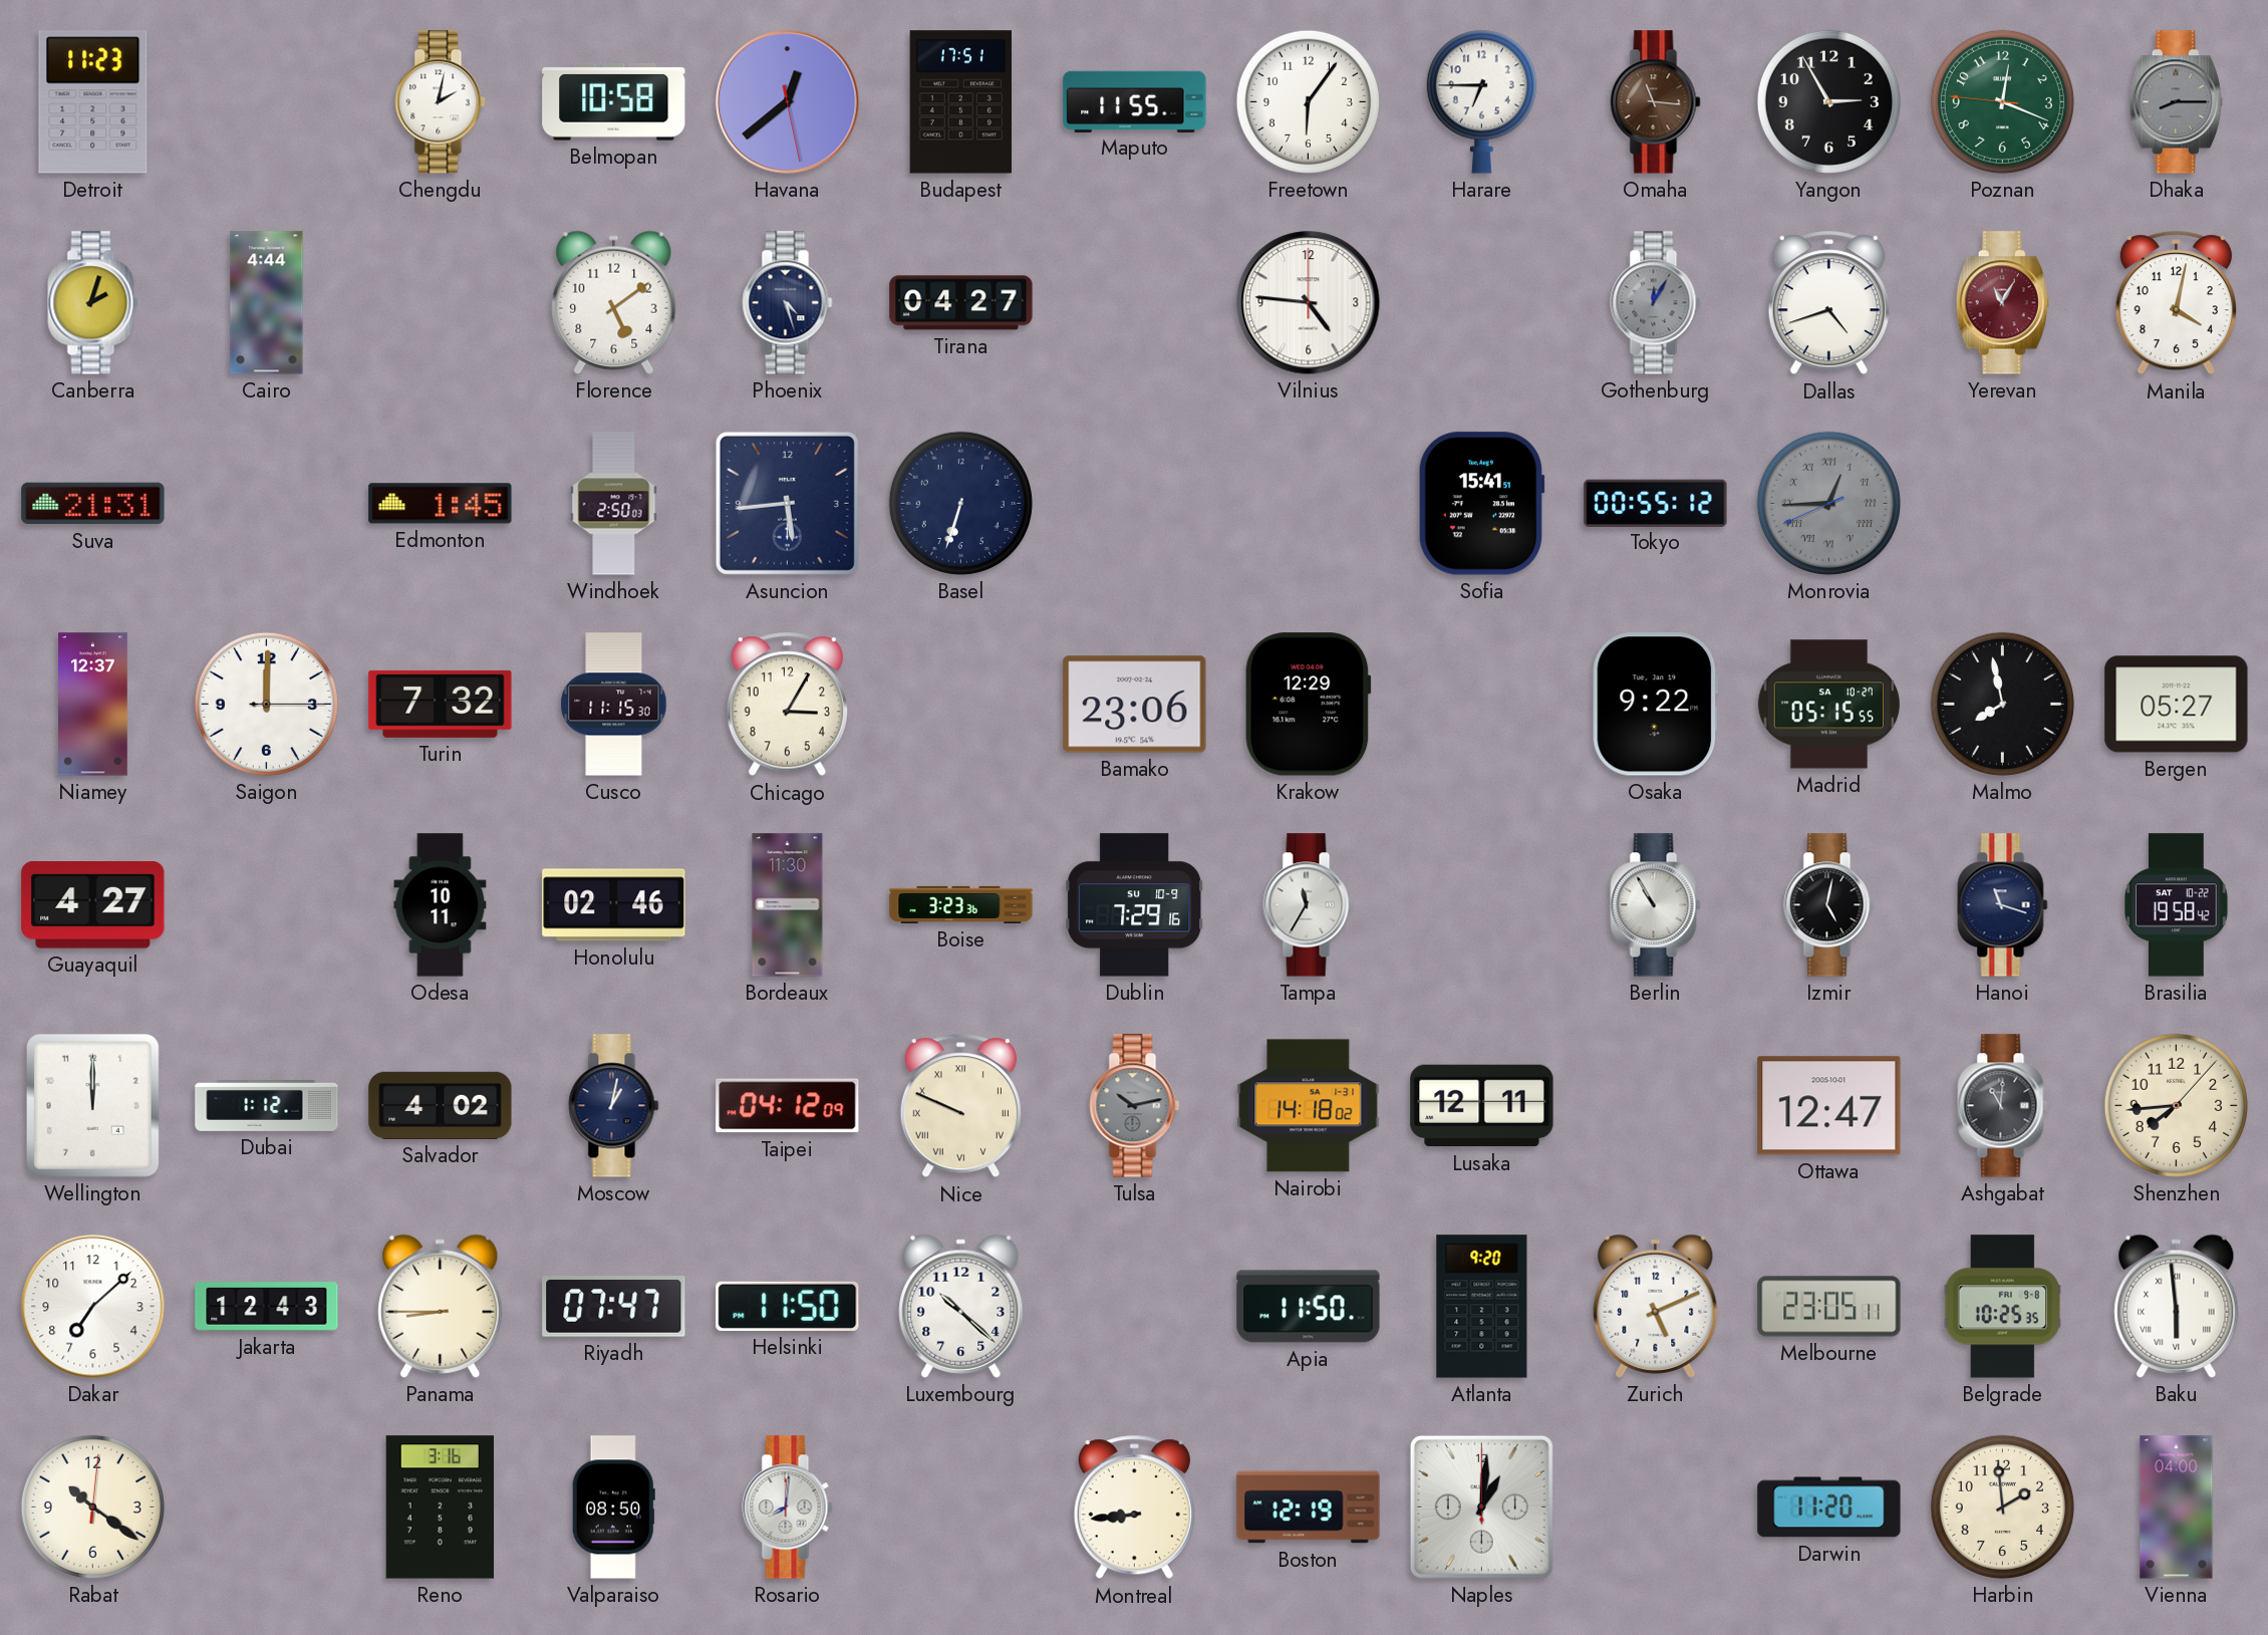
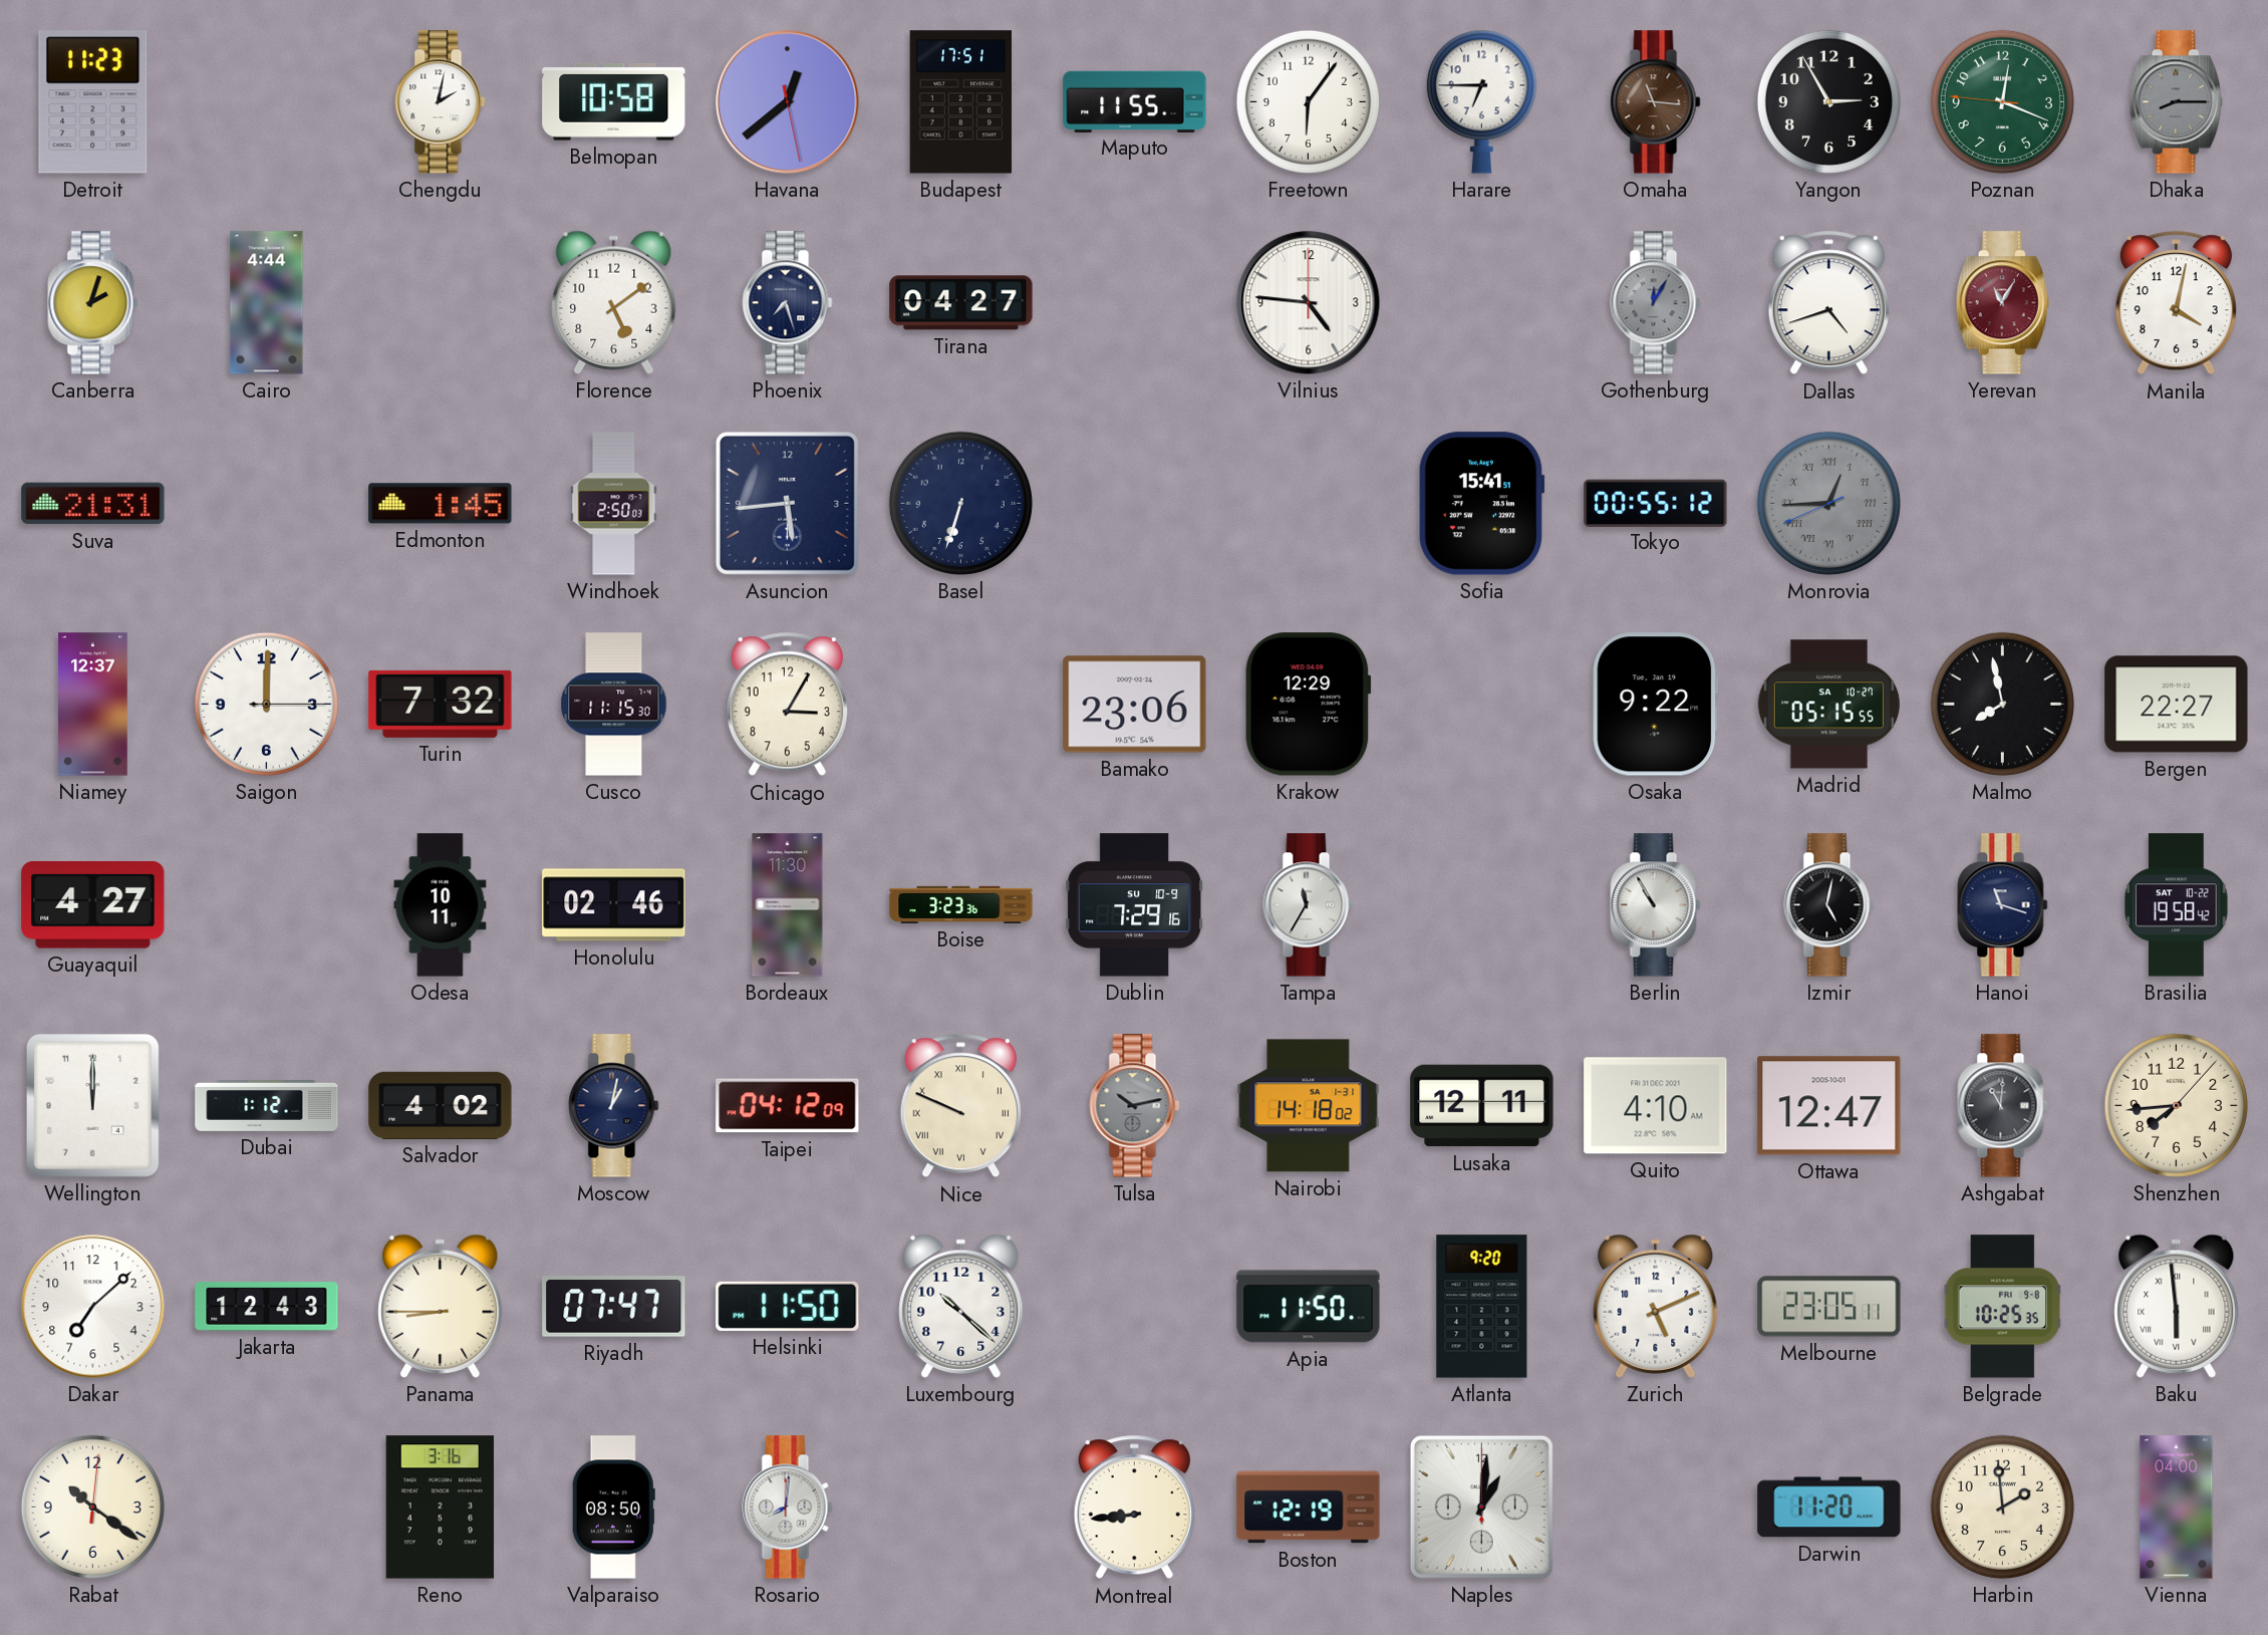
Phoenix: 4:27 -> 7:27
Bergen: 05:27 -> 22:27
Quito: none -> 4:10
